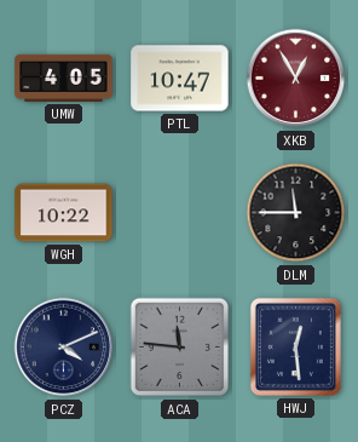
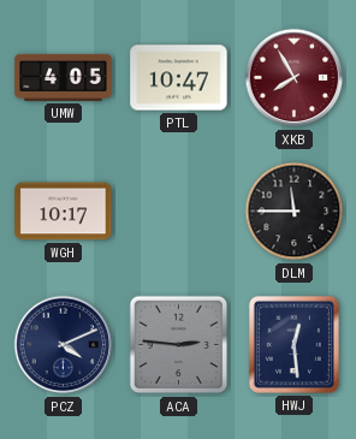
XKB: 12:55 -> 7:55
WGH: 10:22 -> 10:17
ACA: 11:46 -> 2:46
